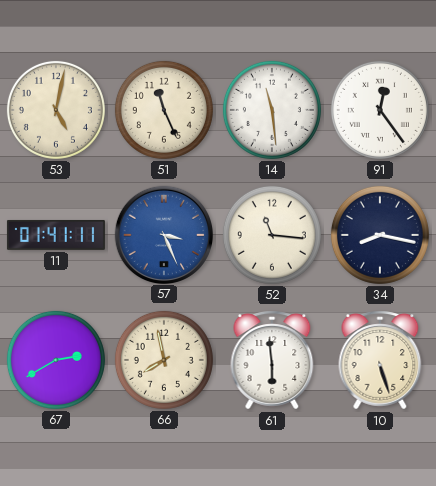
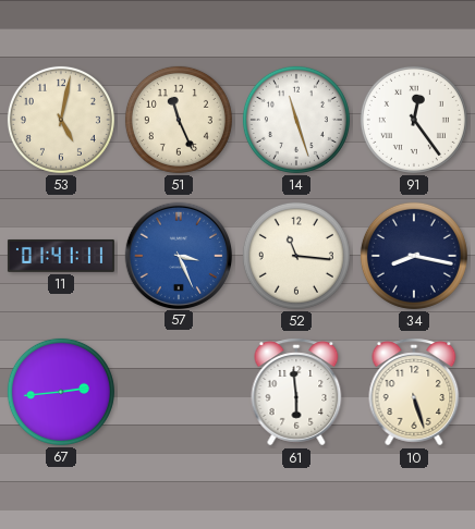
14: 11:29 -> 11:27
67: 2:40 -> 2:44
66: 7:58 -> none
